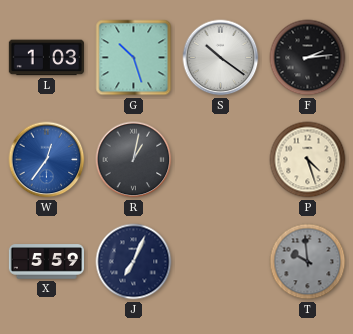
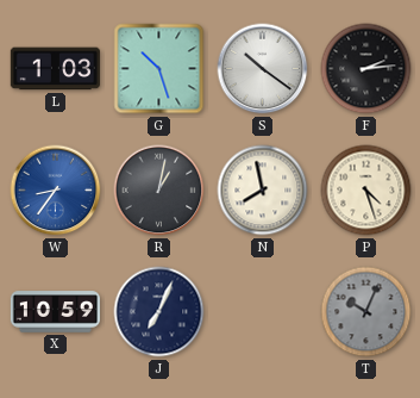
W: 12:36 -> 8:36
N: none -> 7:58
X: 5:59 -> 10:59
T: 9:59 -> 10:04
